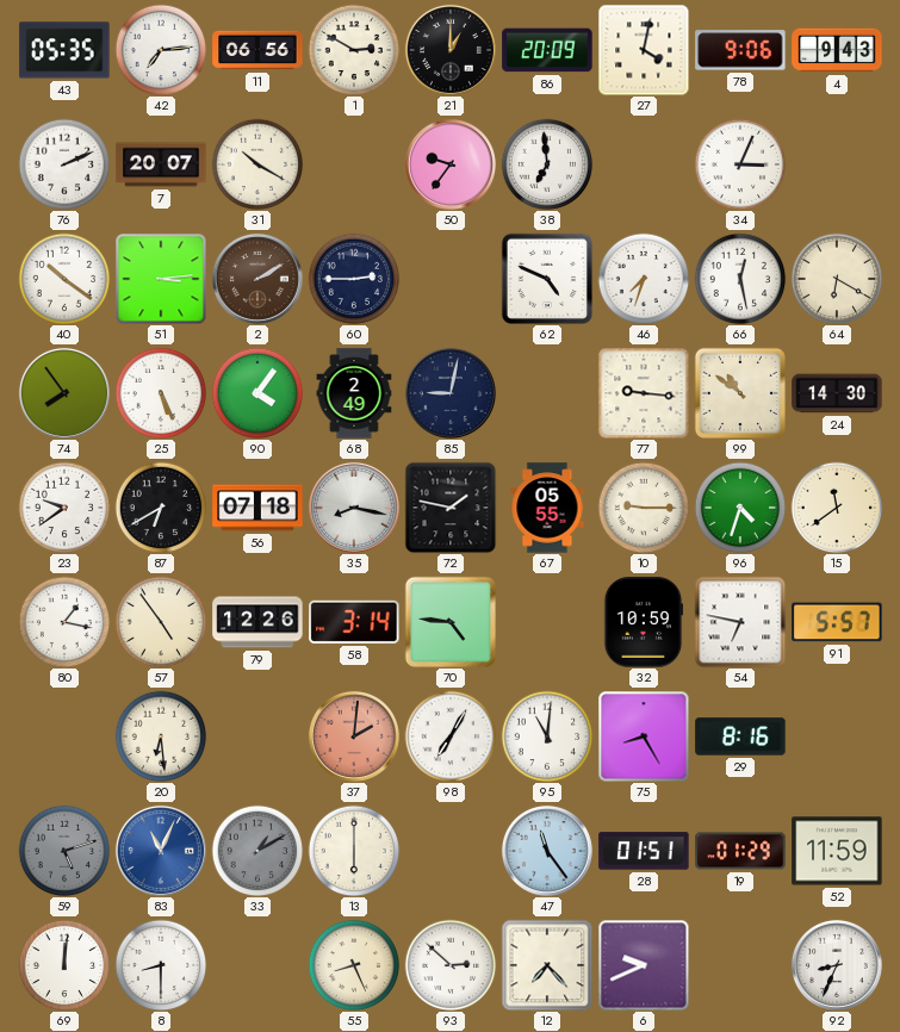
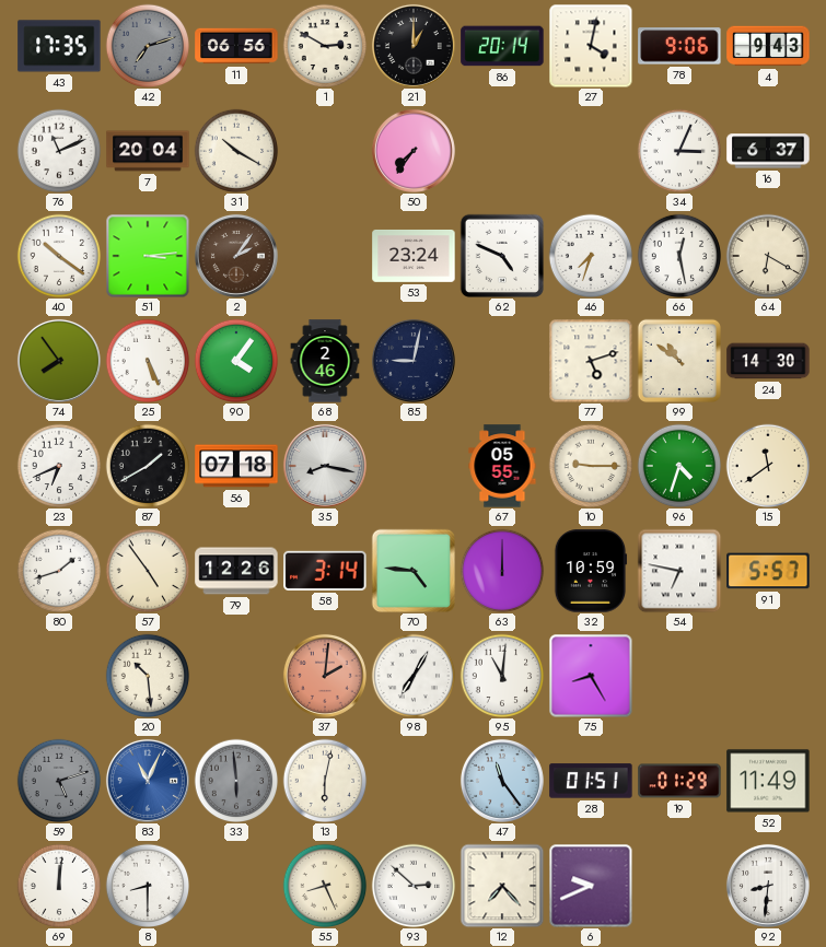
43: 05:35 -> 17:35
42: 7:14 -> 7:12
42 dial: white -> grey
86: 20:09 -> 20:14
76: 2:11 -> 11:11
7: 20:07 -> 20:04
50: 9:36 -> 7:36
38: 6:59 -> none
16: none -> 6:37
2: 2:10 -> 2:06
60: 2:45 -> none
53: none -> 23:24
68: 2:49 -> 2:46
77: 9:16 -> 5:12
23: 9:39 -> 6:41
87: 6:40 -> 1:40
72: 1:47 -> none
80: 1:17 -> 1:42
63: none -> 12:00
20: 6:29 -> 10:29
29: 8:16 -> none
33: 1:10 -> 5:59
13: 6:00 -> 6:02
52: 11:59 -> 11:49
92: 8:34 -> 8:31
